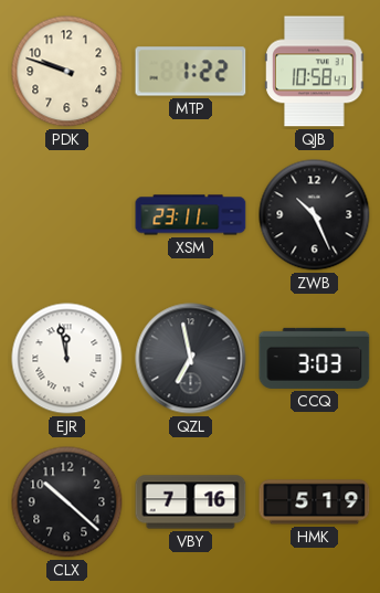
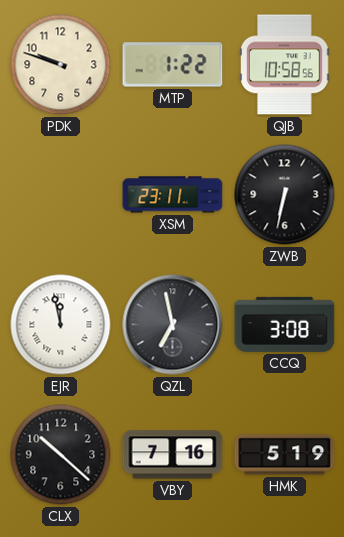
QJB: 10:58:47 -> 10:58:56
ZWB: 10:26 -> 6:32
CCQ: 3:03 -> 3:08
